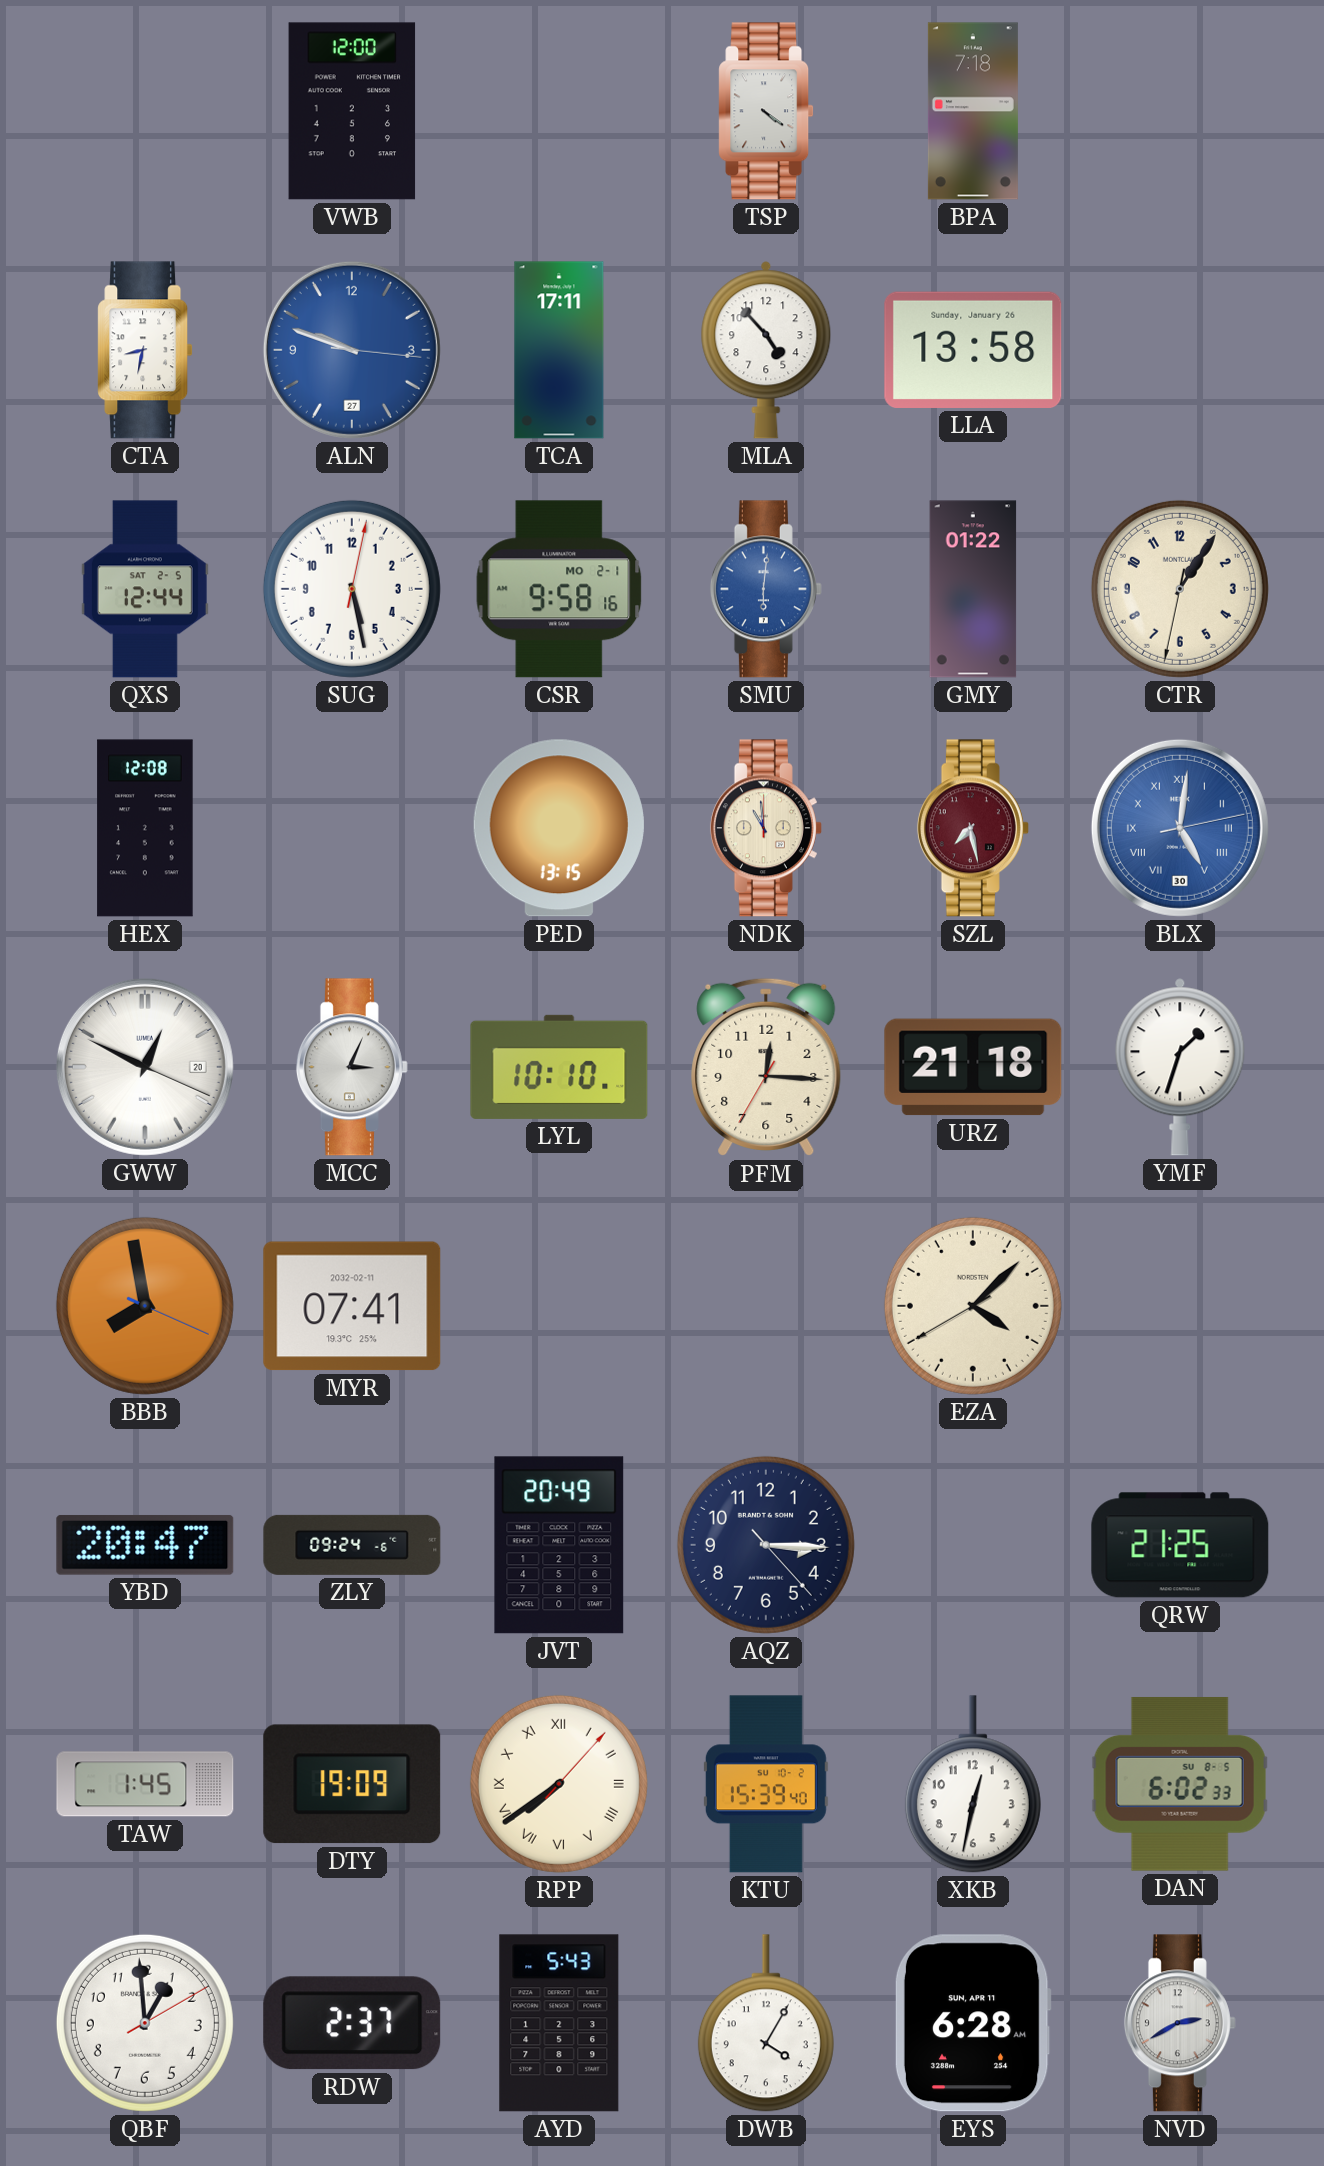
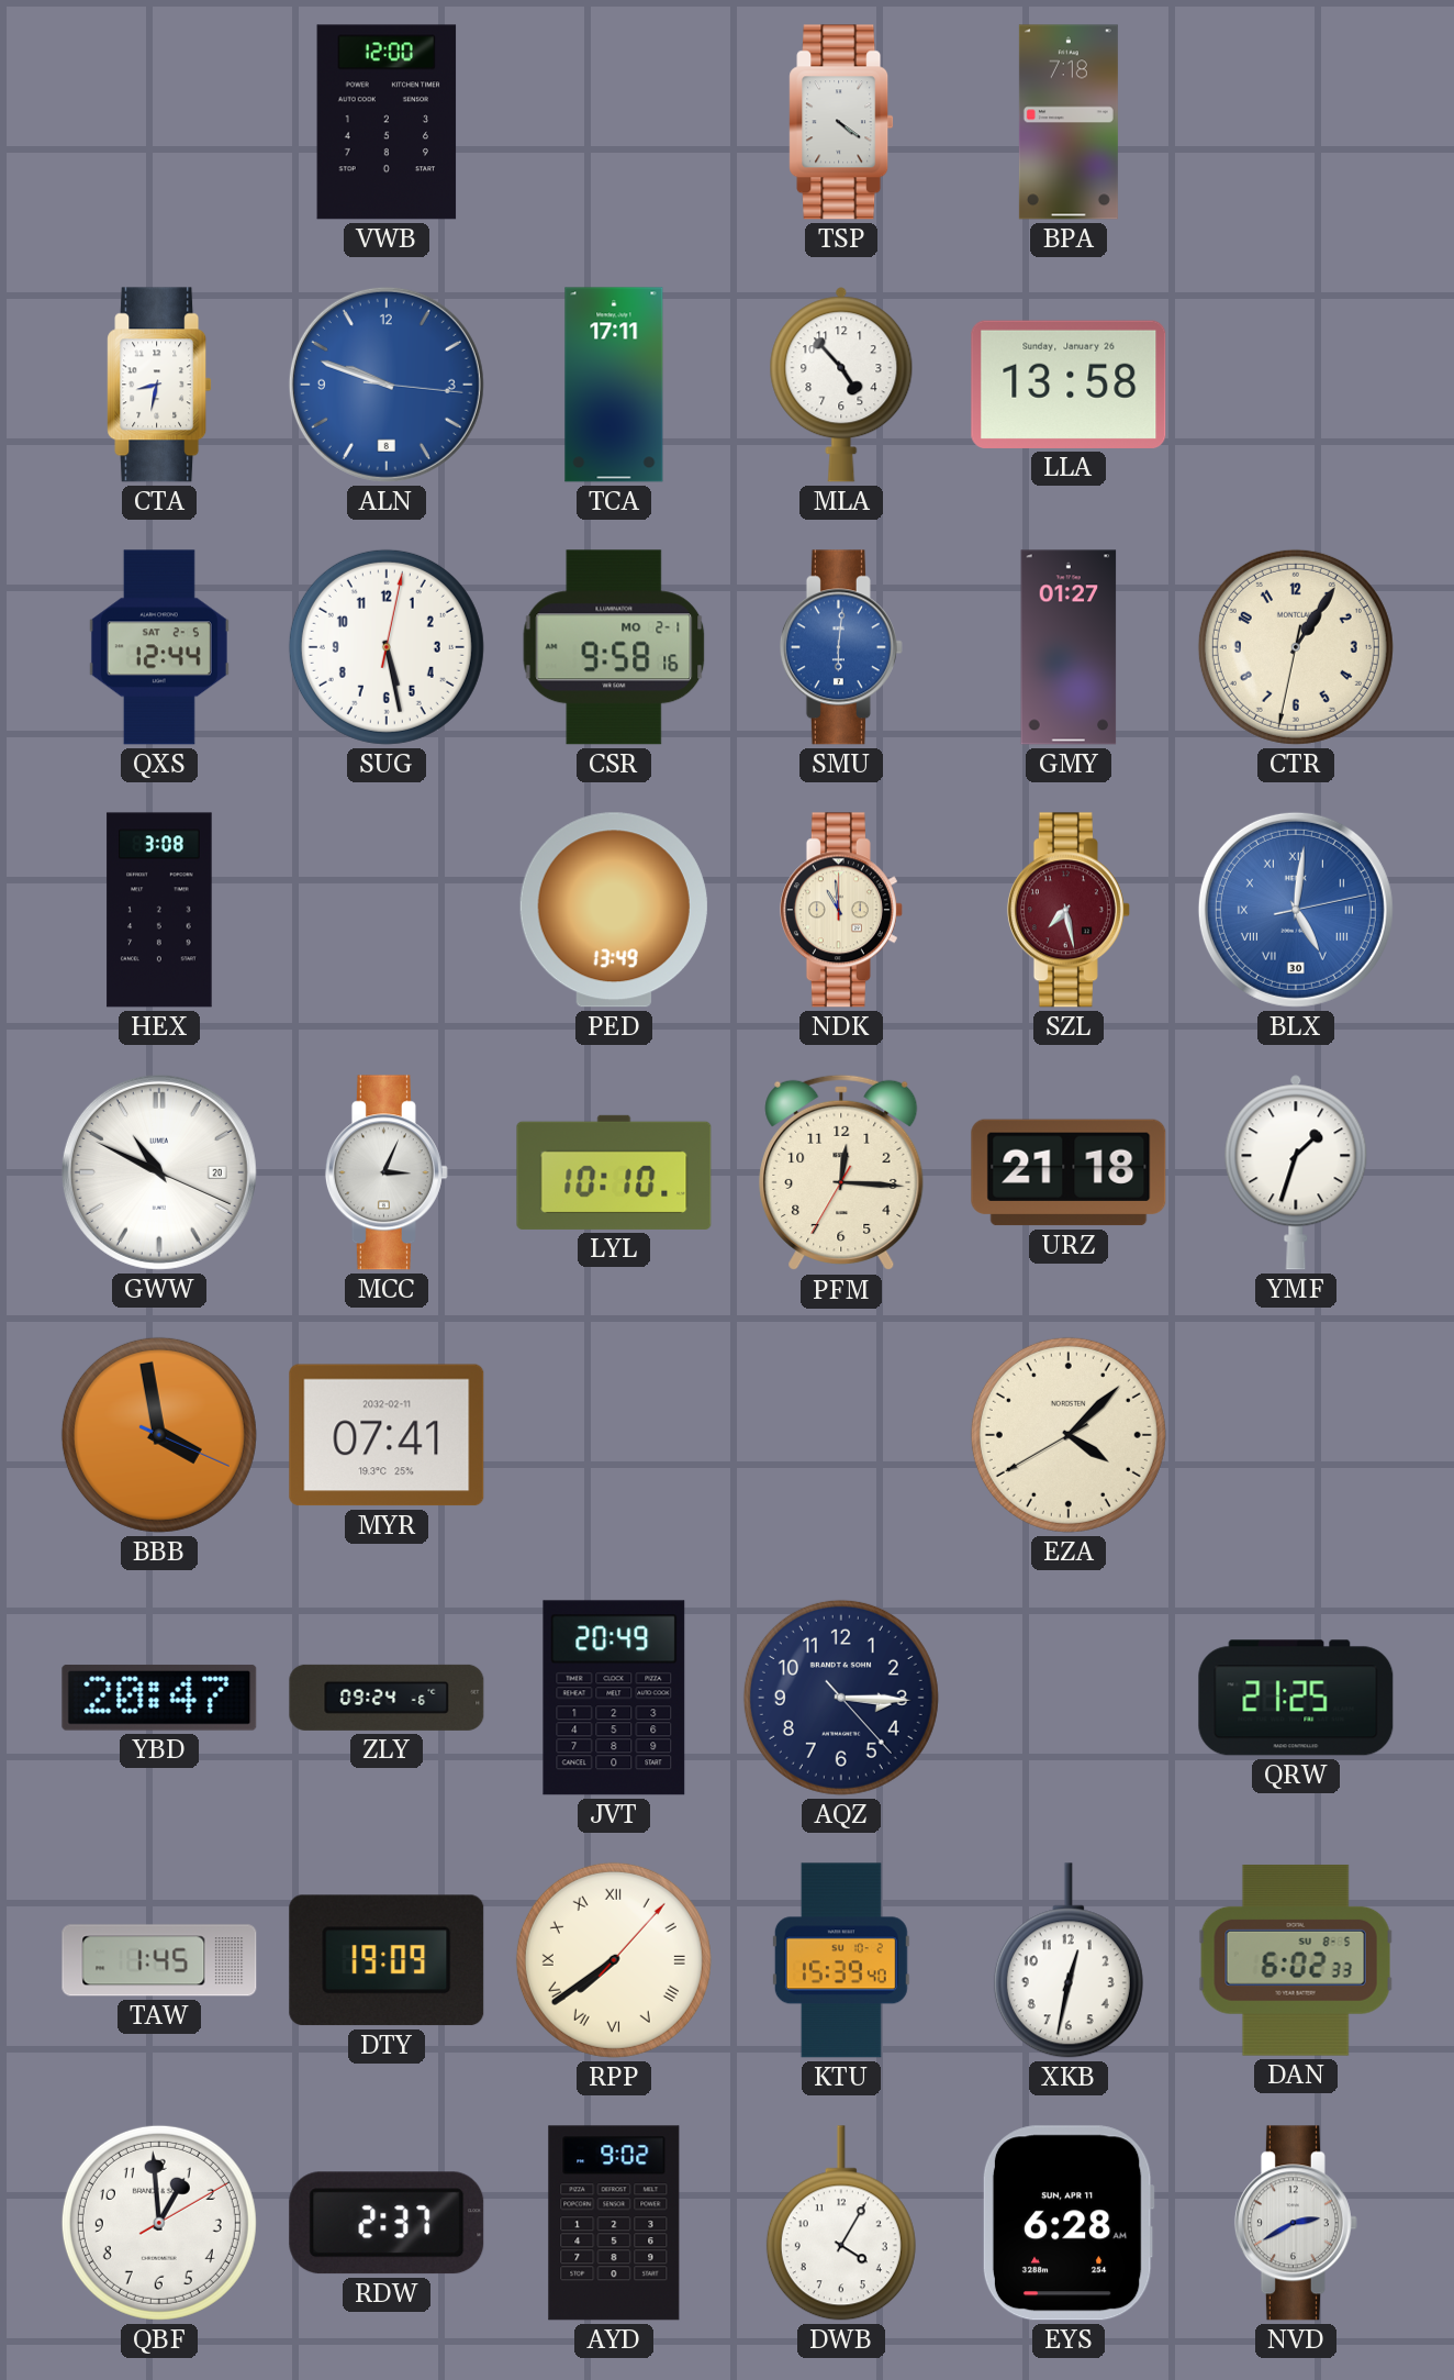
ALN date: 27 -> 8
GMY: 01:22 -> 01:27
HEX: 12:08 -> 3:08
PED: 13:15 -> 13:49
GWW: 12:49 -> 10:49
BBB: 7:58 -> 3:58
AYD: 5:43 -> 9:02
